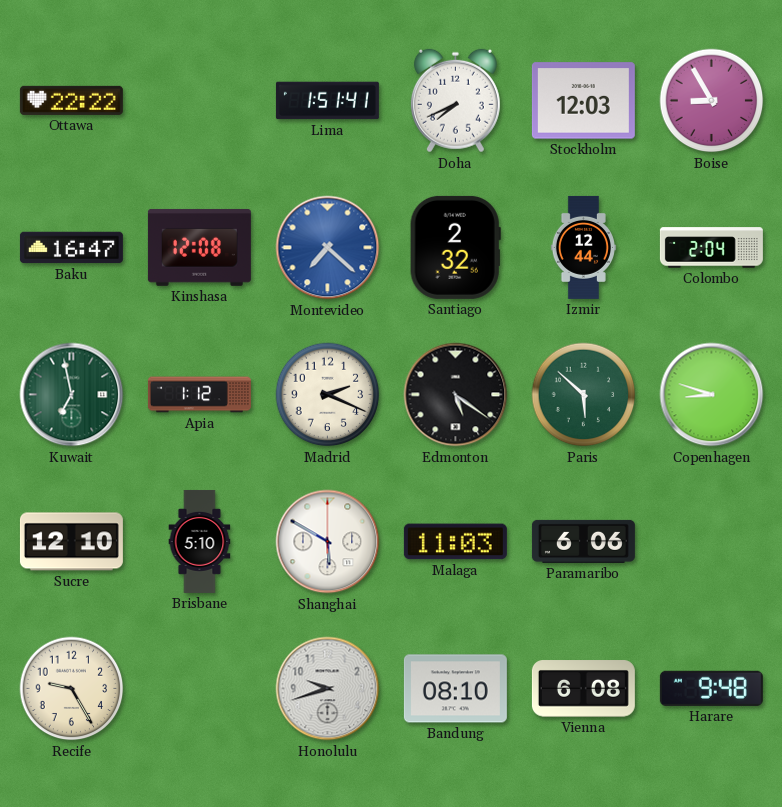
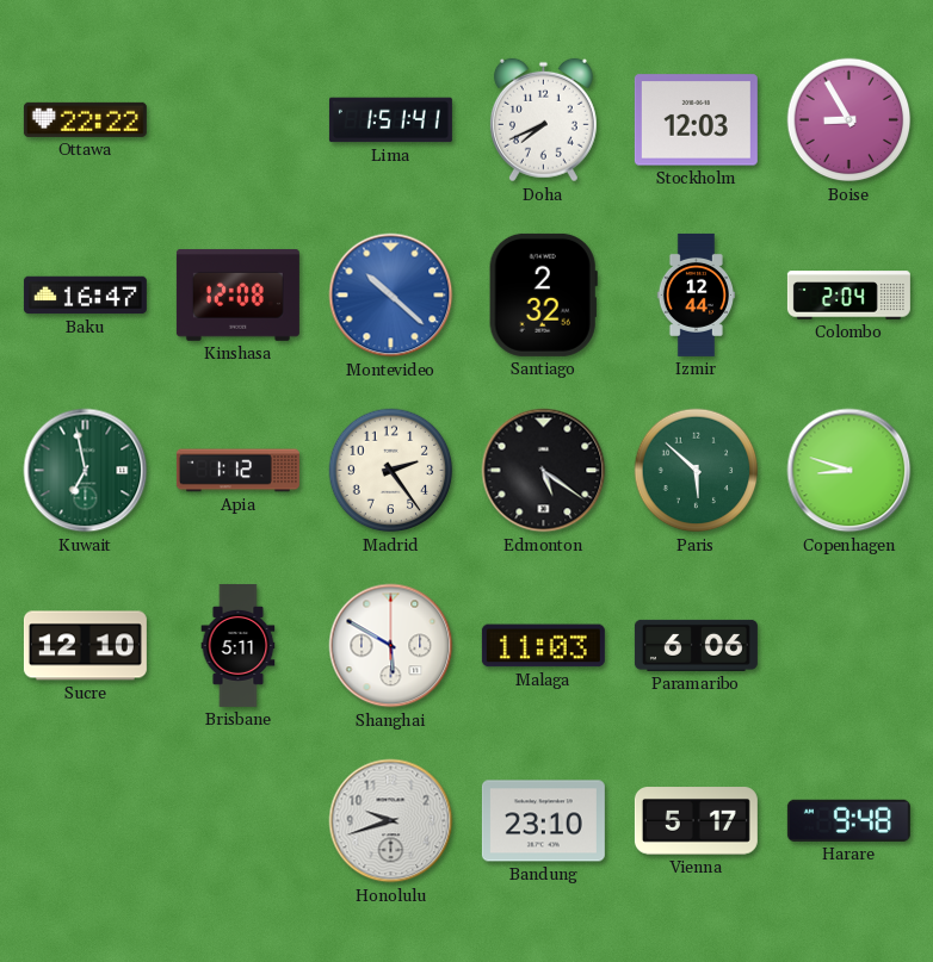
Montevideo: 7:22 -> 10:22
Madrid: 2:19 -> 2:24
Brisbane: 5:10 -> 5:11
Recife: 9:25 -> none
Bandung: 08:10 -> 23:10
Vienna: 6:08 -> 5:17
